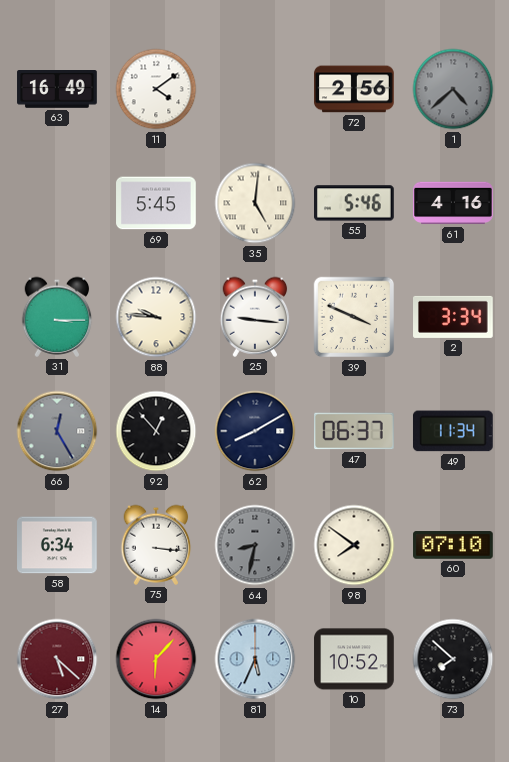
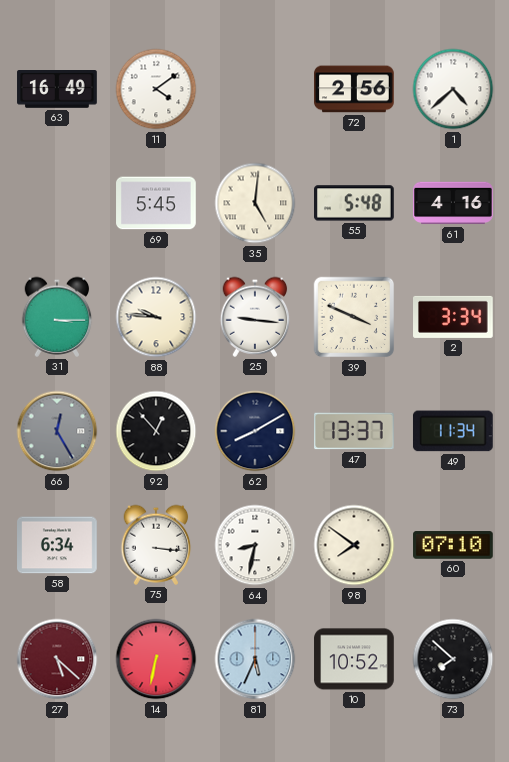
1 dial: grey -> white
55: 5:46 -> 5:48
47: 06:37 -> 13:37
64 dial: grey -> white
14: 6:07 -> 6:32
